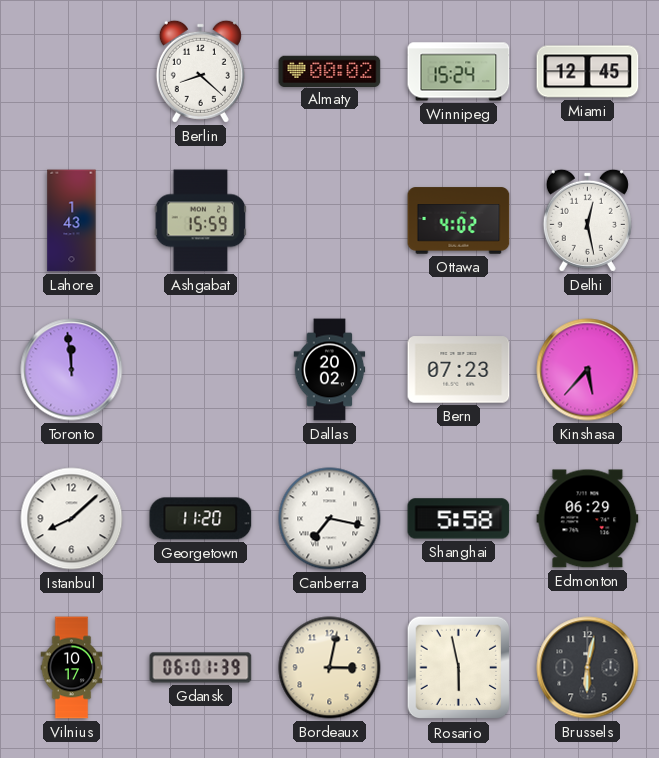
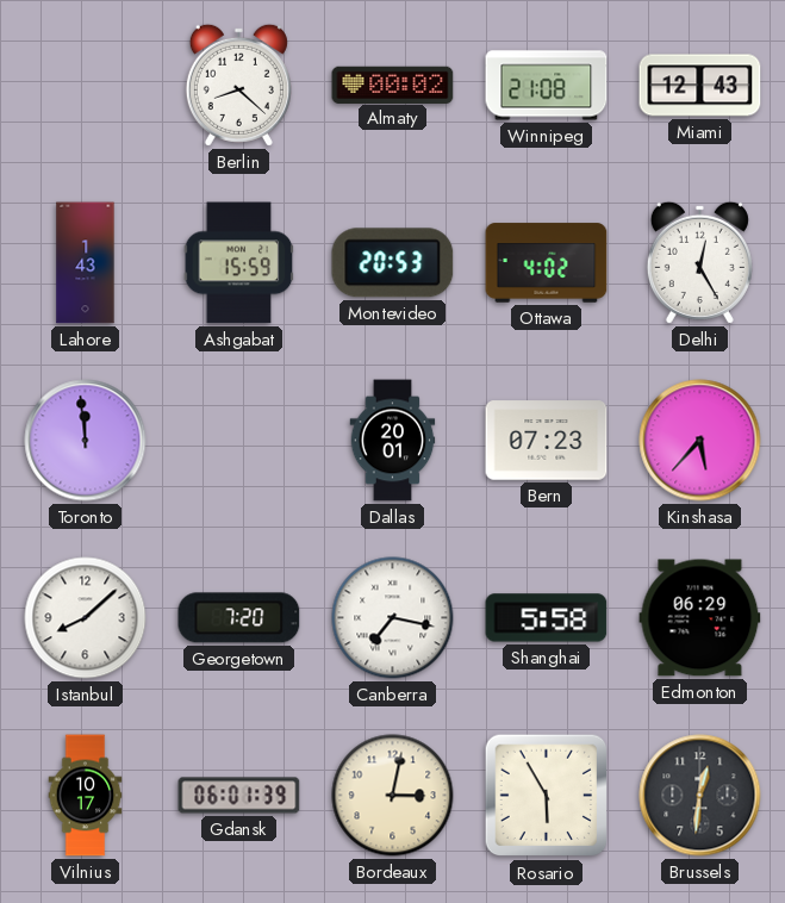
Winnipeg: 15:24 -> 21:08
Miami: 12:45 -> 12:43
Montevideo: none -> 20:53
Delhi: 12:28 -> 12:25
Dallas: 20:02 -> 20:01
Georgetown: 11:20 -> 7:20
Rosario: 5:58 -> 5:55
Brussels: 6:02 -> 12:31
